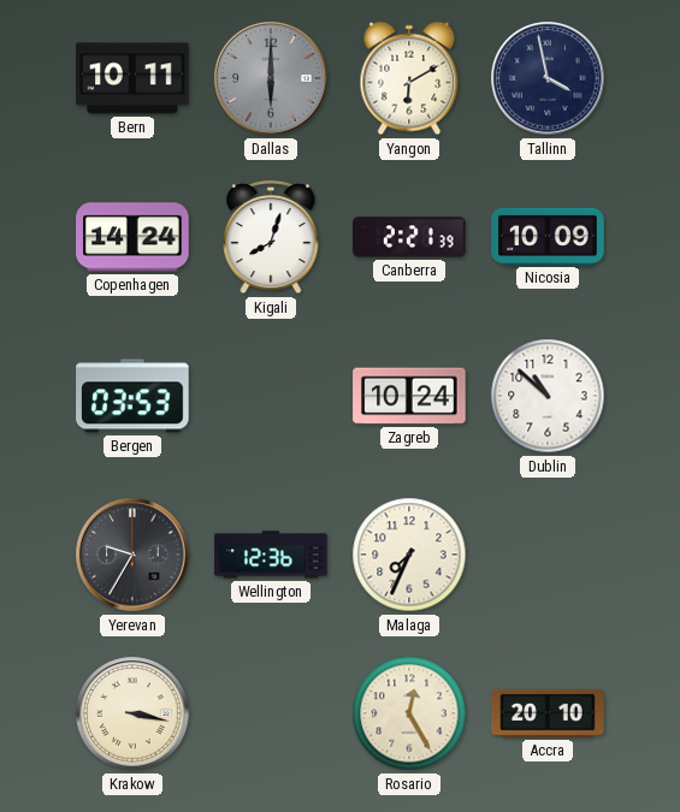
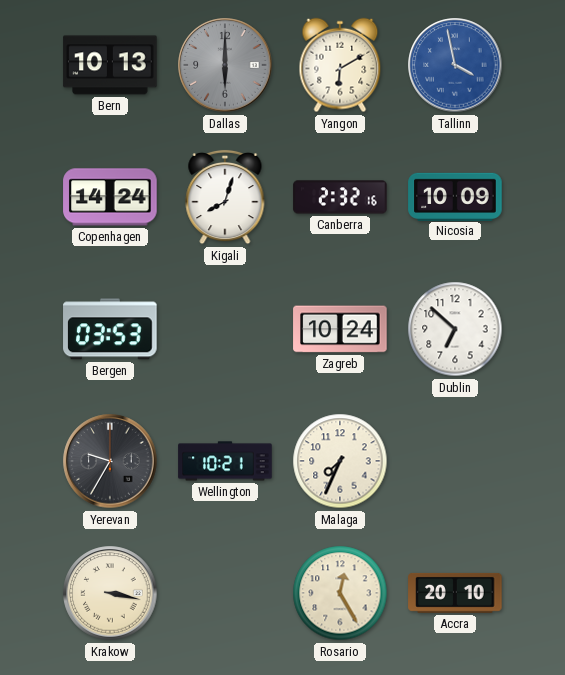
Bern: 10:11 -> 10:13
Tallinn dial: navy -> blue
Canberra: 2:21 -> 2:32
Dublin: 10:52 -> 6:52
Wellington: 12:36 -> 10:21
